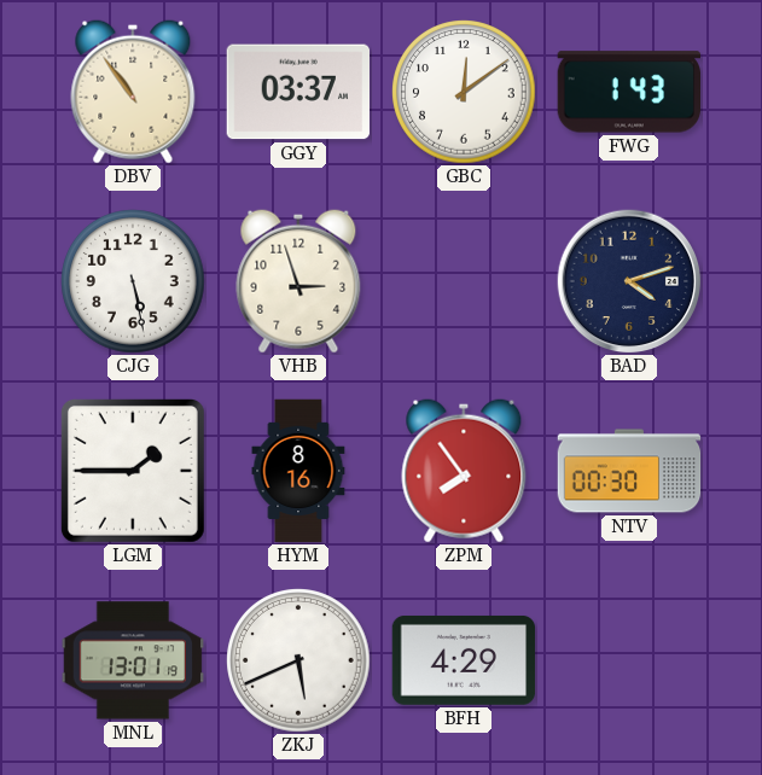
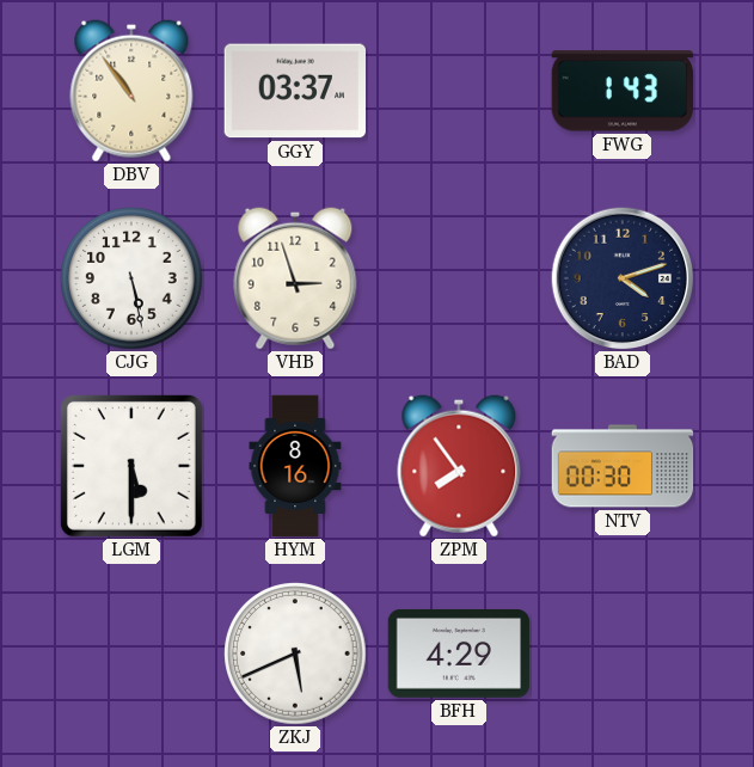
GBC: 12:09 -> none
LGM: 1:45 -> 5:30
MNL: 13:01 -> none
